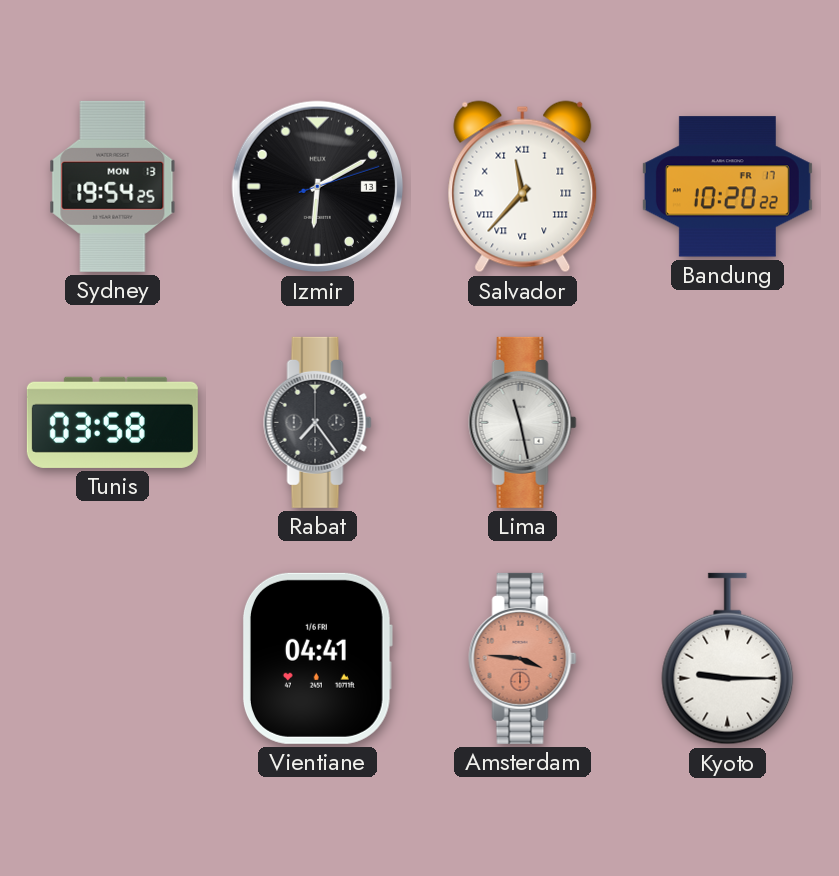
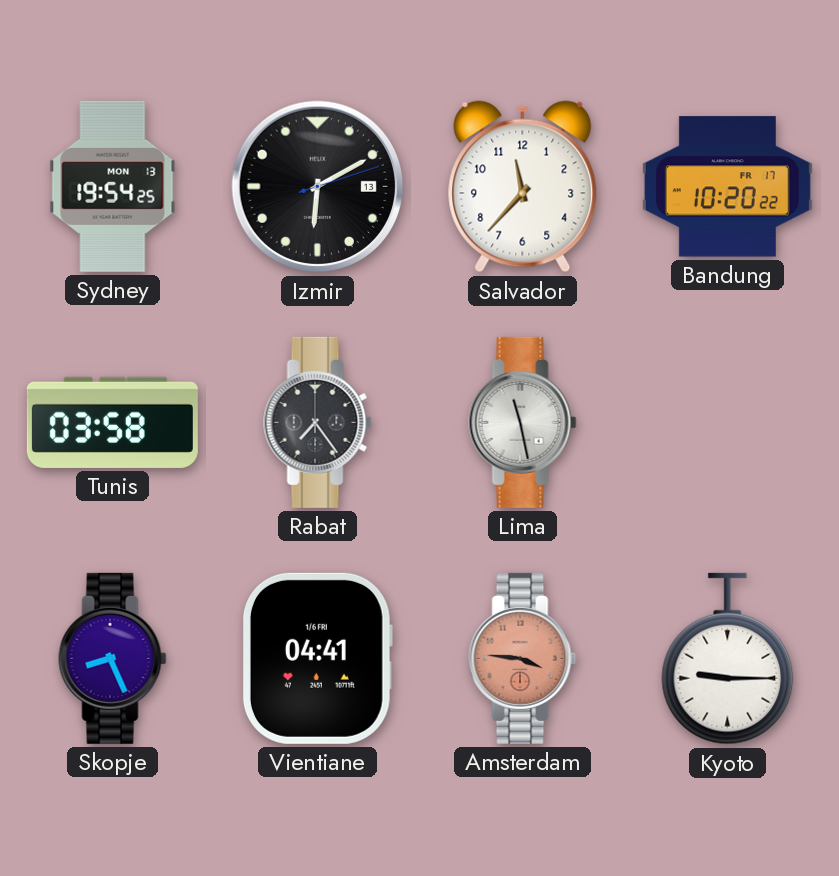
Salvador numerals: Roman -> Arabic
Skopje: none -> 8:26
